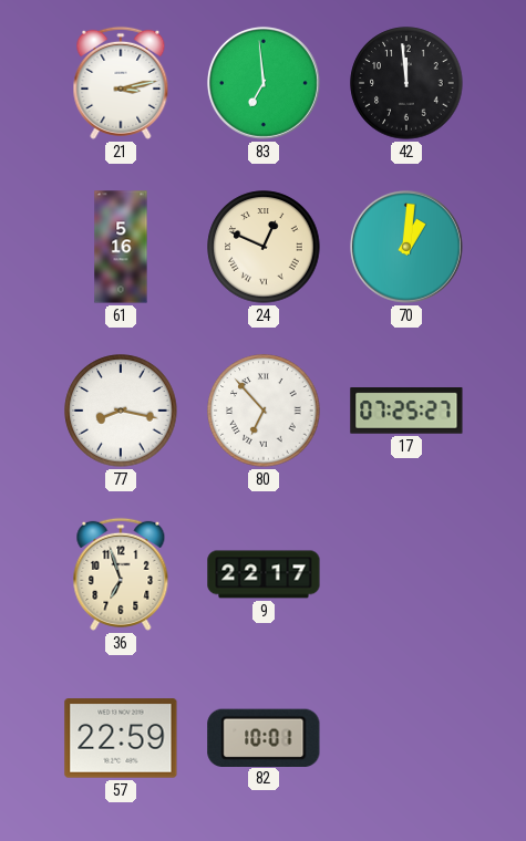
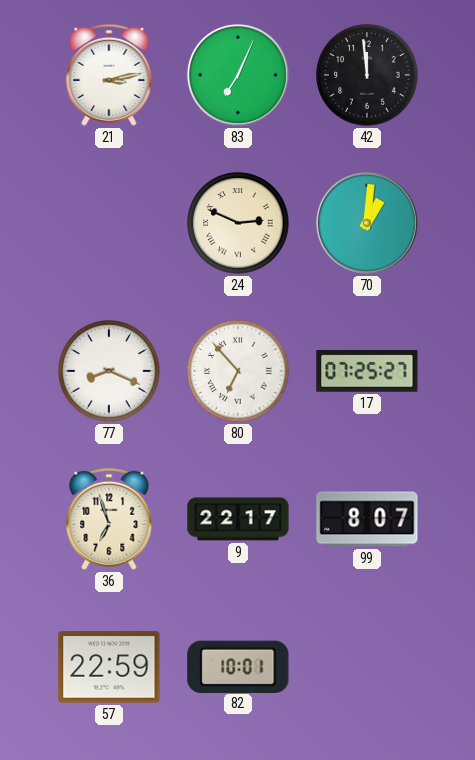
83: 6:59 -> 7:04
61: 5:16 -> none
24: 12:49 -> 2:49
77: 8:17 -> 8:19
99: none -> 8:07
